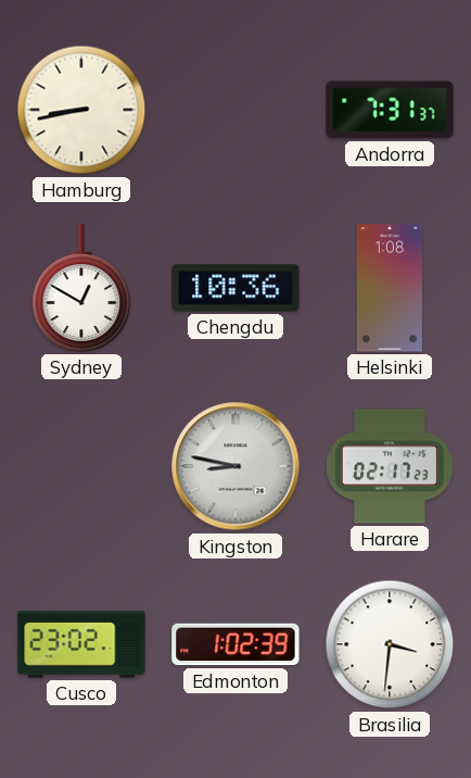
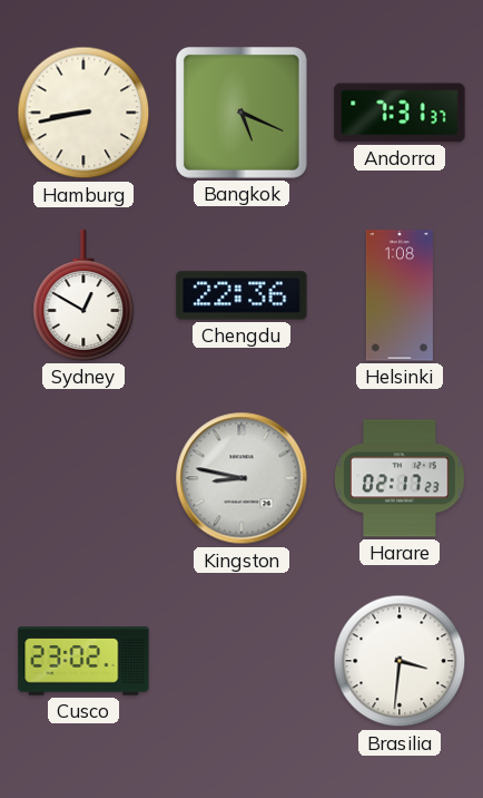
Bangkok: none -> 5:19
Chengdu: 10:36 -> 22:36
Edmonton: 1:02 -> none
